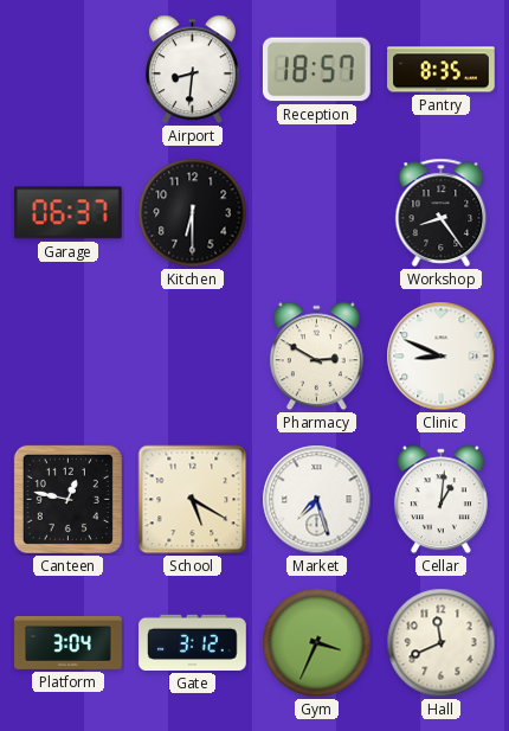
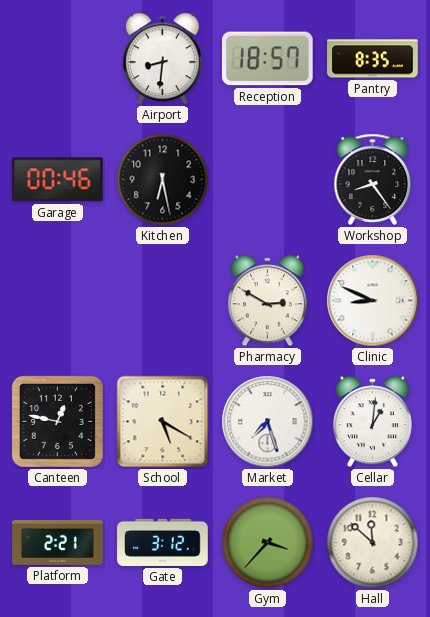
Garage: 06:37 -> 00:46
Kitchen: 6:30 -> 6:28
Platform: 3:04 -> 2:21
Gym: 3:34 -> 3:37
Hall: 11:41 -> 11:52
